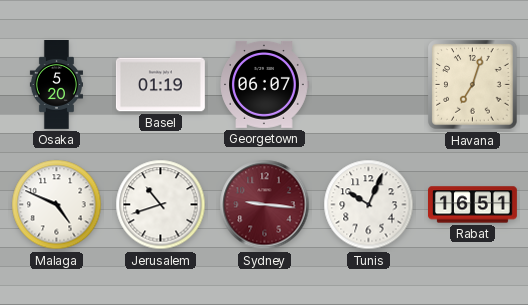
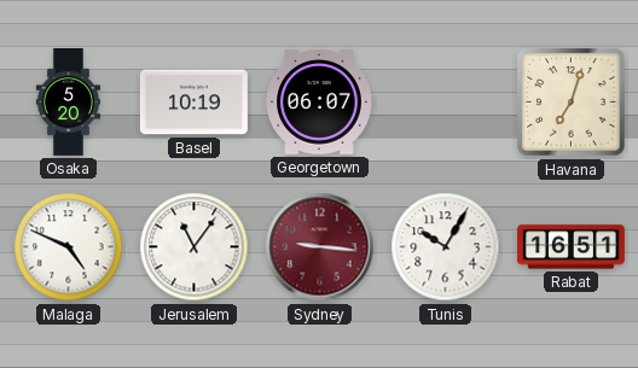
Basel: 01:19 -> 10:19
Jerusalem: 10:42 -> 11:06
Tunis: 10:04 -> 10:05
